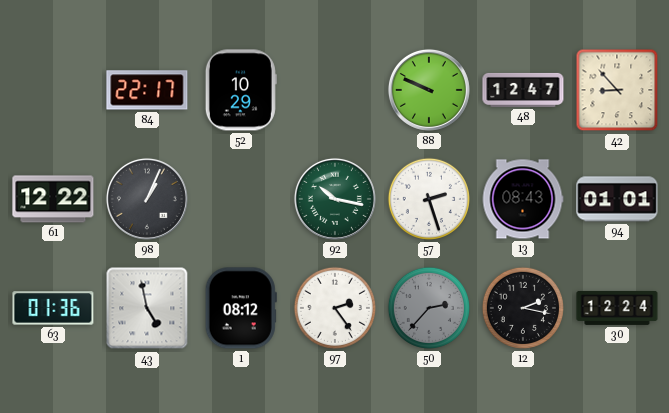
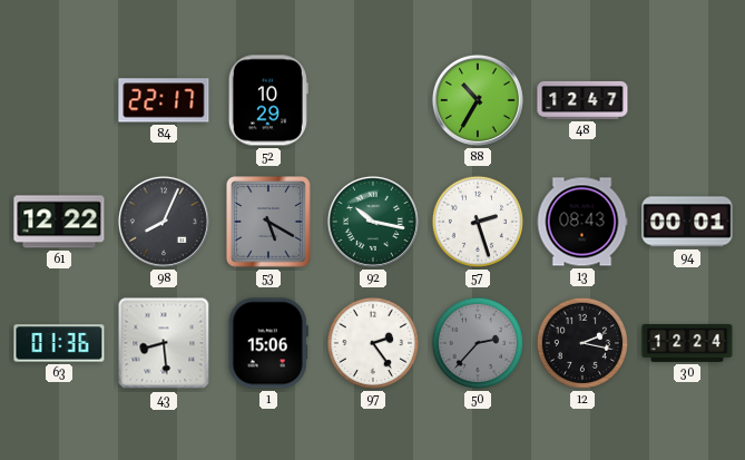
88: 9:49 -> 10:35
42: 8:53 -> none
98: 1:04 -> 8:04
53: none -> 5:20
94: 01:01 -> 00:01
43: 4:58 -> 8:29
1: 08:12 -> 15:06
